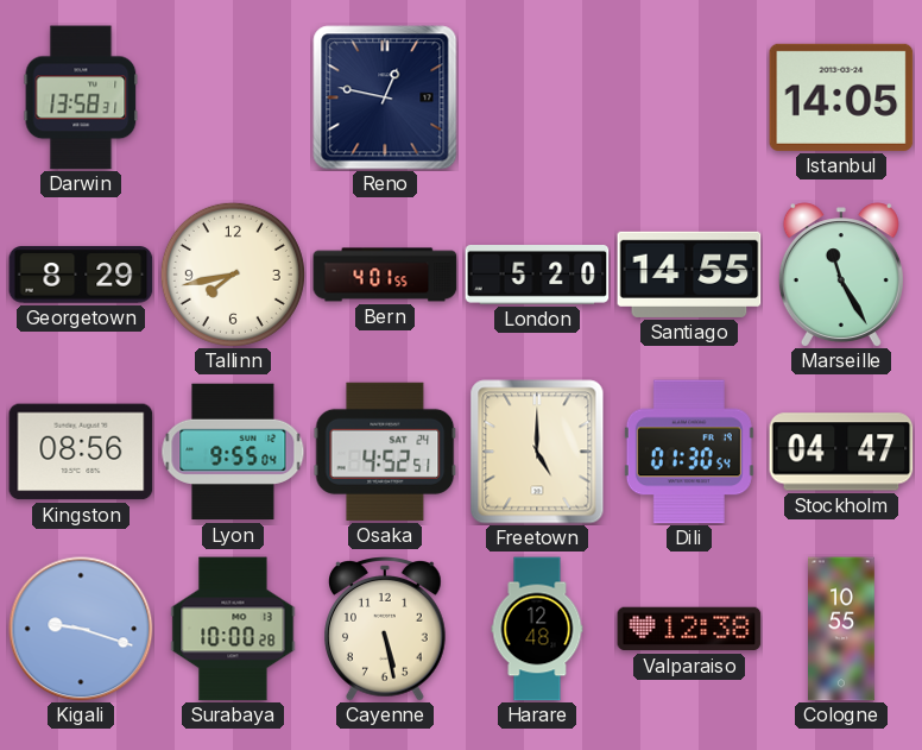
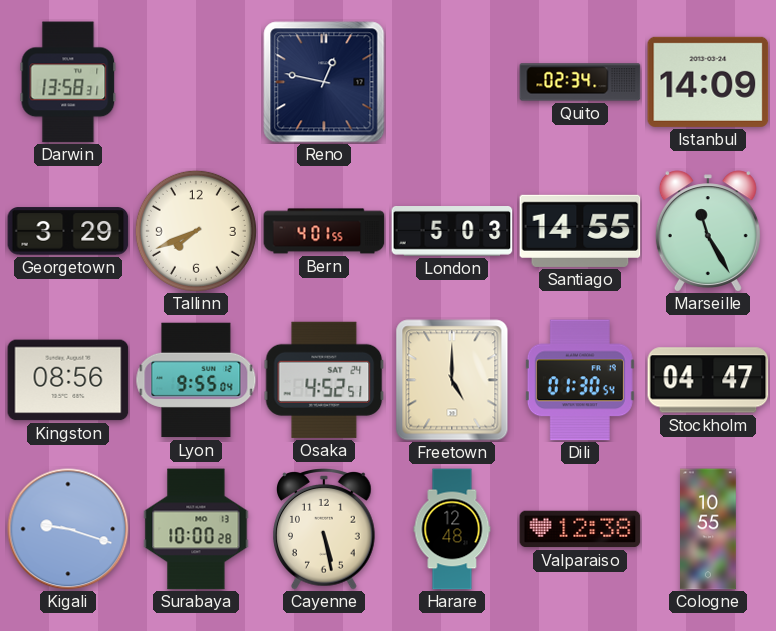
Quito: none -> 02:34
Istanbul: 14:05 -> 14:09
Georgetown: 8:29 -> 3:29
Tallinn: 7:43 -> 7:41
London: 5:20 -> 5:03
